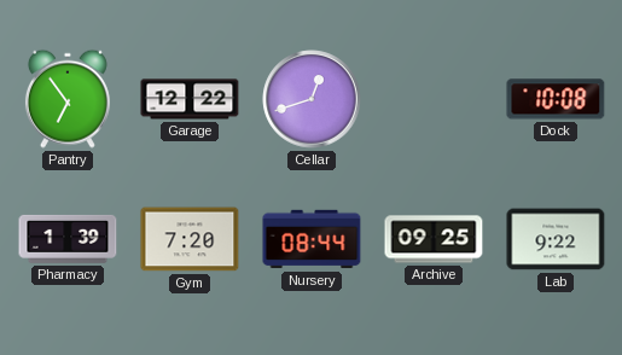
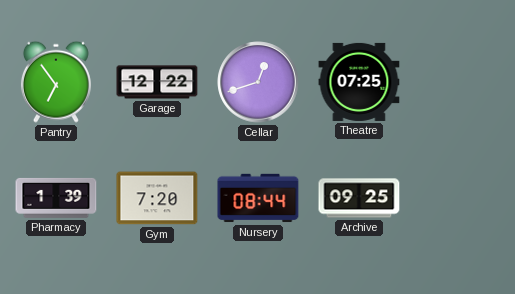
Theatre: none -> 07:25
Dock: 10:08 -> none
Lab: 9:22 -> none
